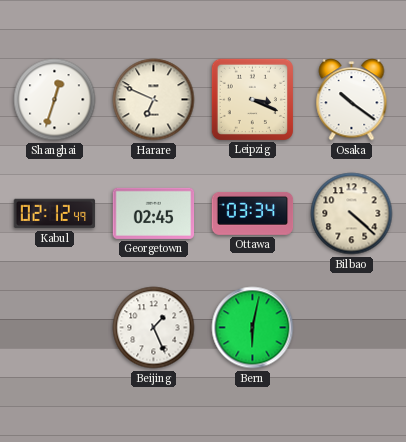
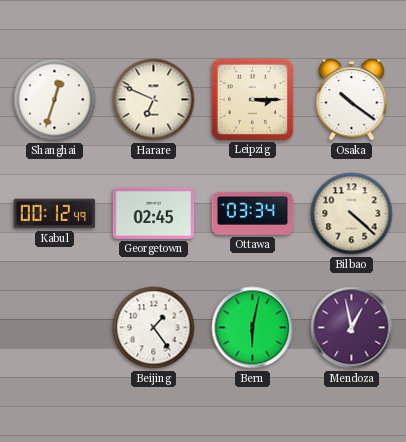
Leipzig: 3:19 -> 3:15
Kabul: 02:12 -> 00:12
Beijing: 1:26 -> 1:24
Mendoza: none -> 12:58
